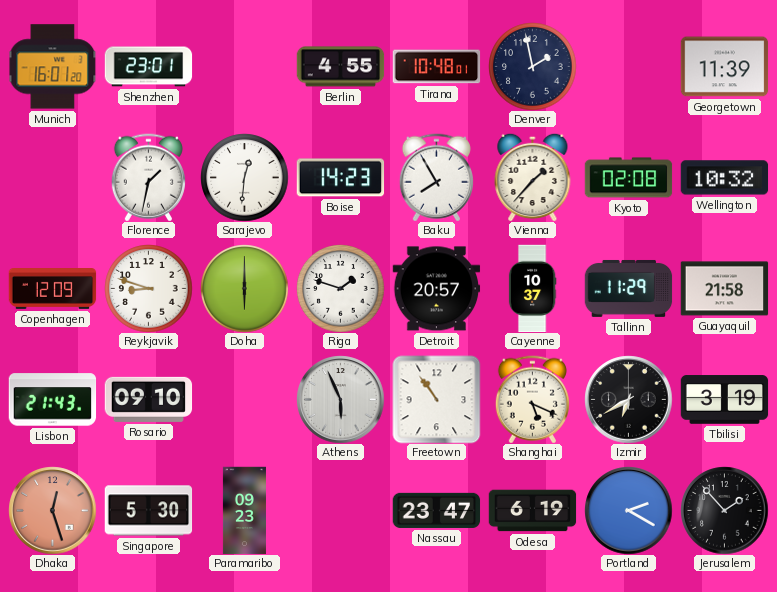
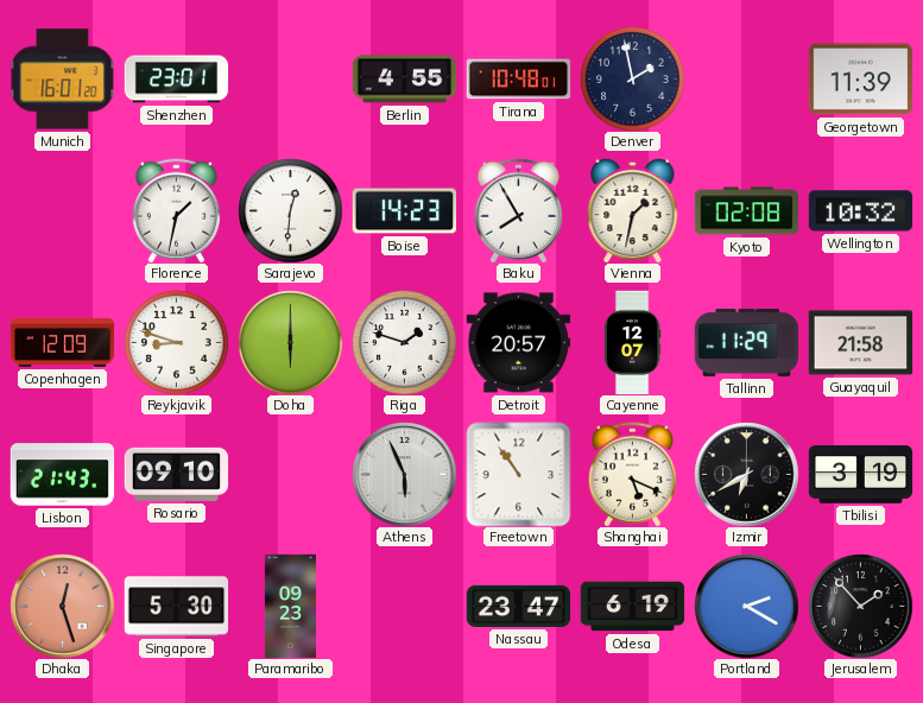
Vienna: 1:37 -> 1:32
Cayenne: 10:37 -> 12:07
